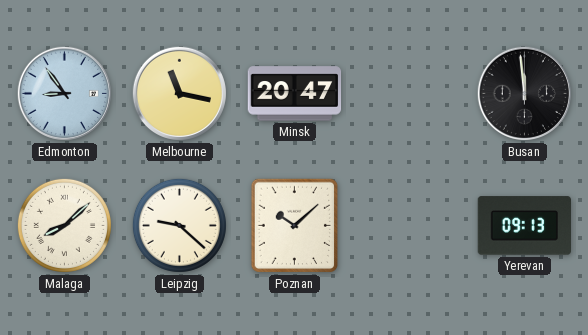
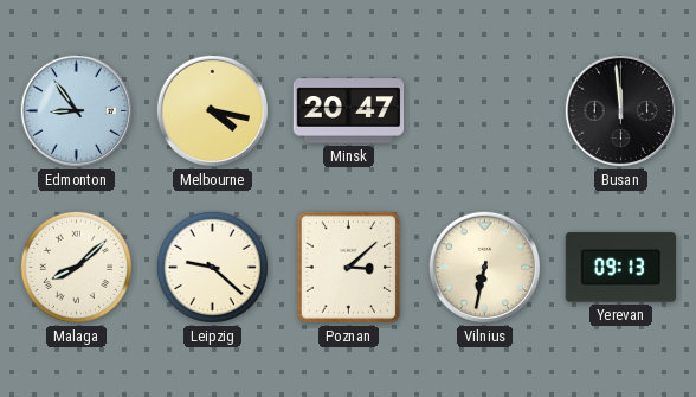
Melbourne: 11:17 -> 4:17
Poznan: 10:08 -> 3:08
Vilnius: none -> 6:32
